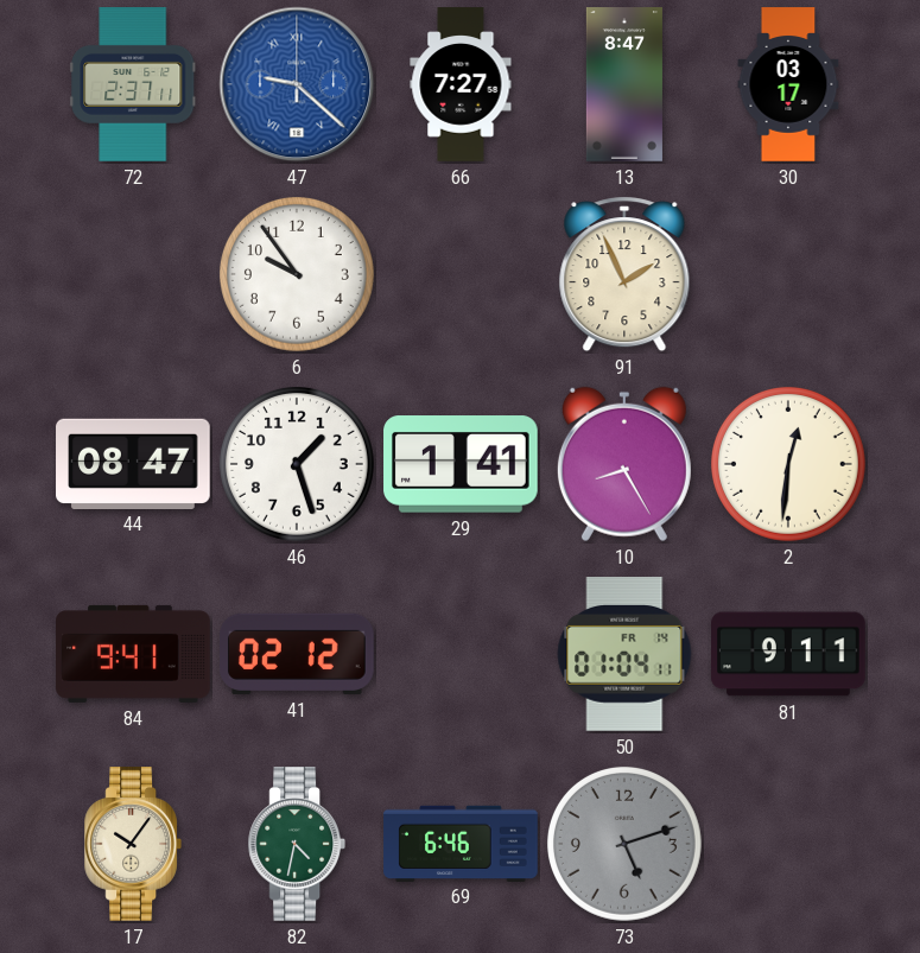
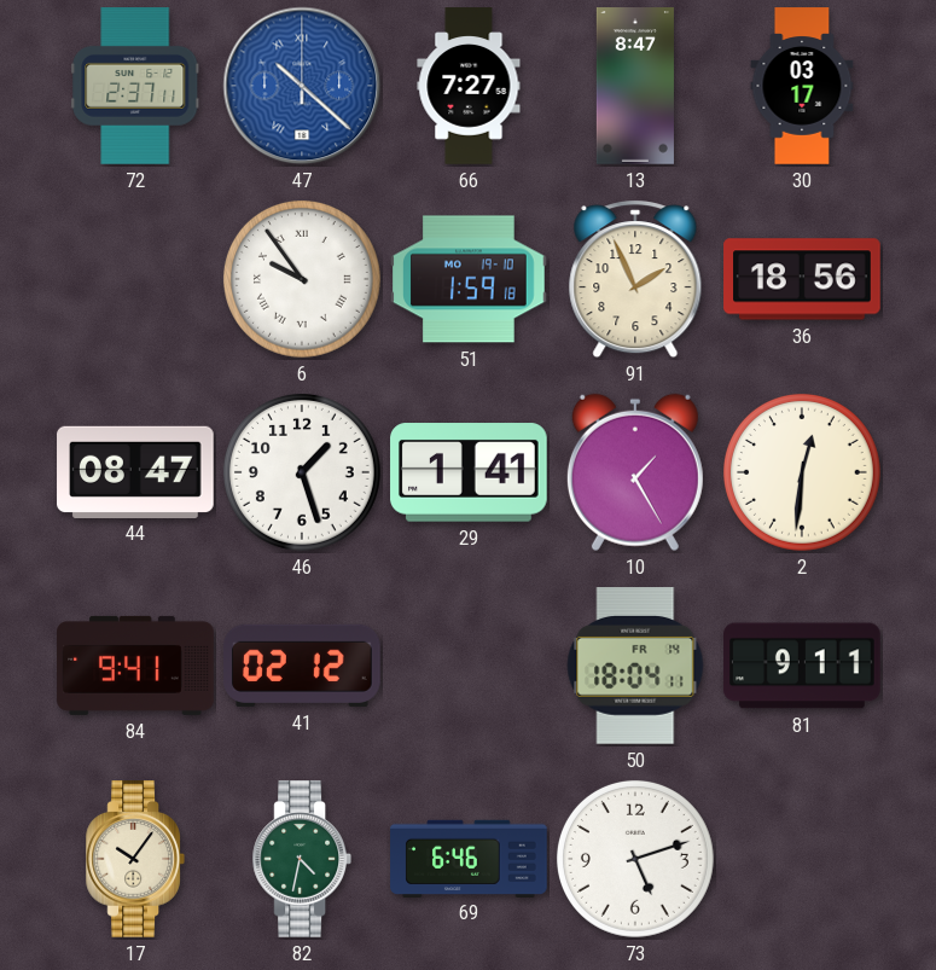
47: 9:22 -> 10:22
6 numerals: Arabic -> Roman
51: none -> 1:59
36: none -> 18:56
10: 8:25 -> 1:25
50: 01:04 -> 18:04
73 dial: grey -> white
